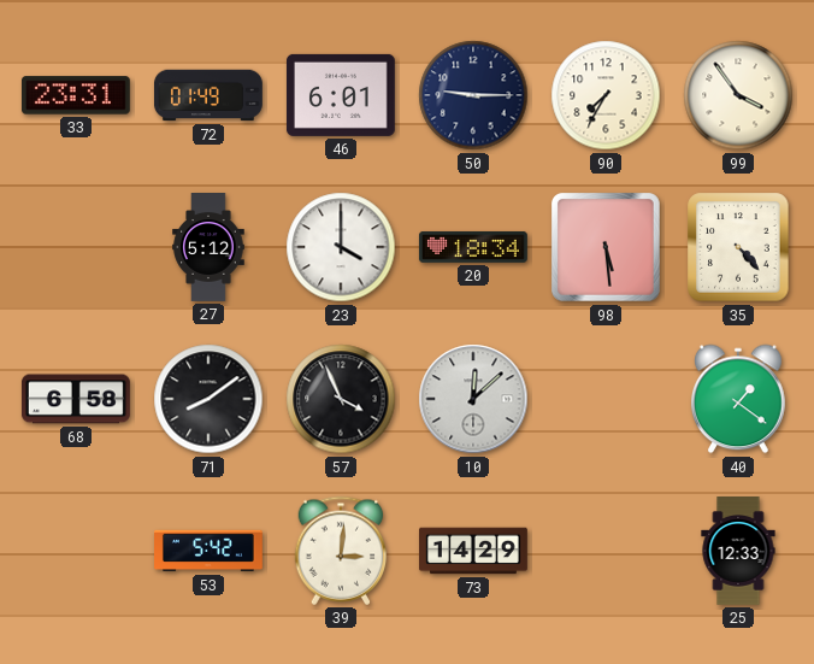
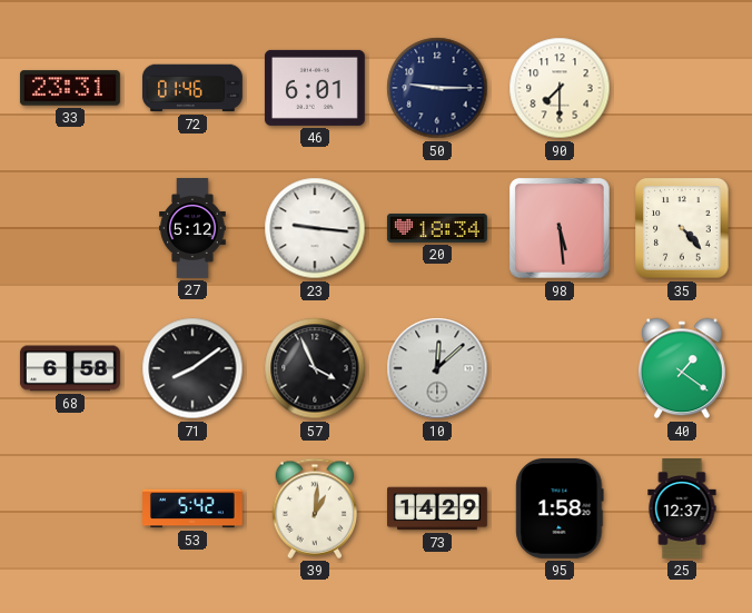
72: 01:49 -> 01:46
90: 7:35 -> 7:30
99: 3:54 -> none
23: 4:00 -> 9:16
39: 3:01 -> 1:01
95: none -> 1:58
25: 12:33 -> 12:37
